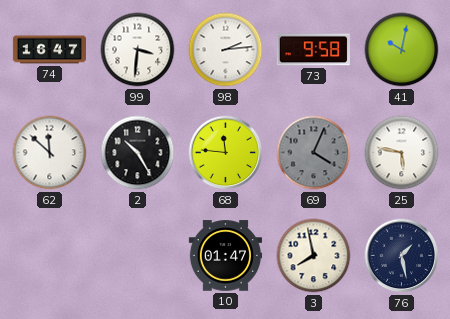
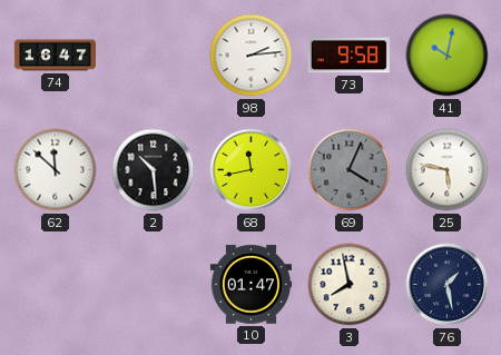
99: 3:31 -> none
2: 10:25 -> 10:29
68: 11:46 -> 11:43
